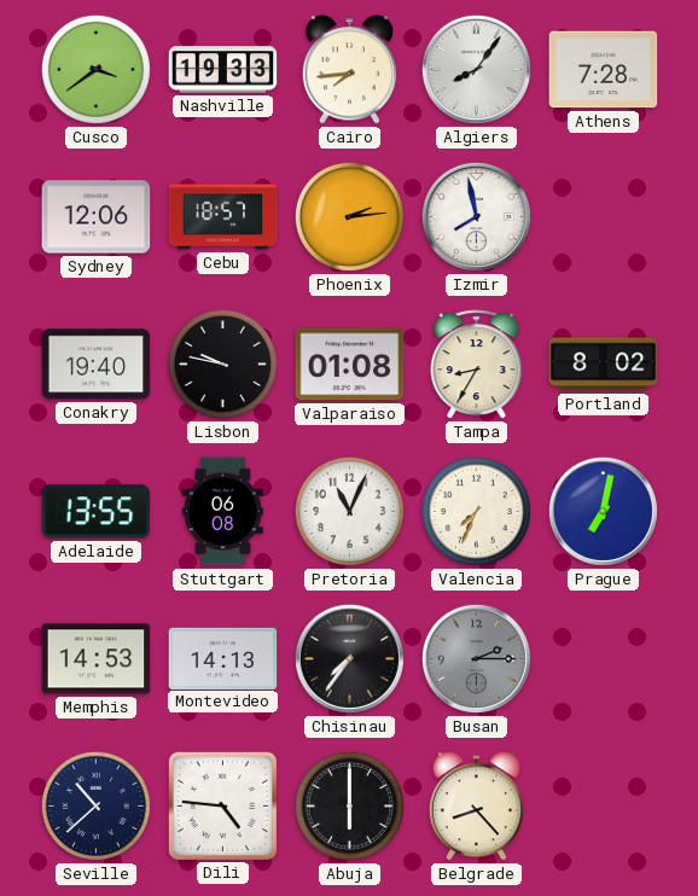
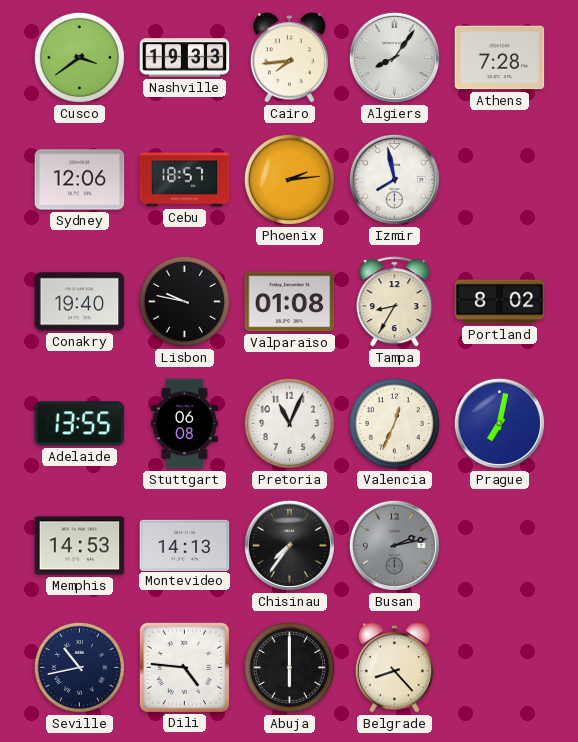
Valencia: 7:34 -> 12:34
Busan: 2:15 -> 2:13
Seville: 10:38 -> 10:43
